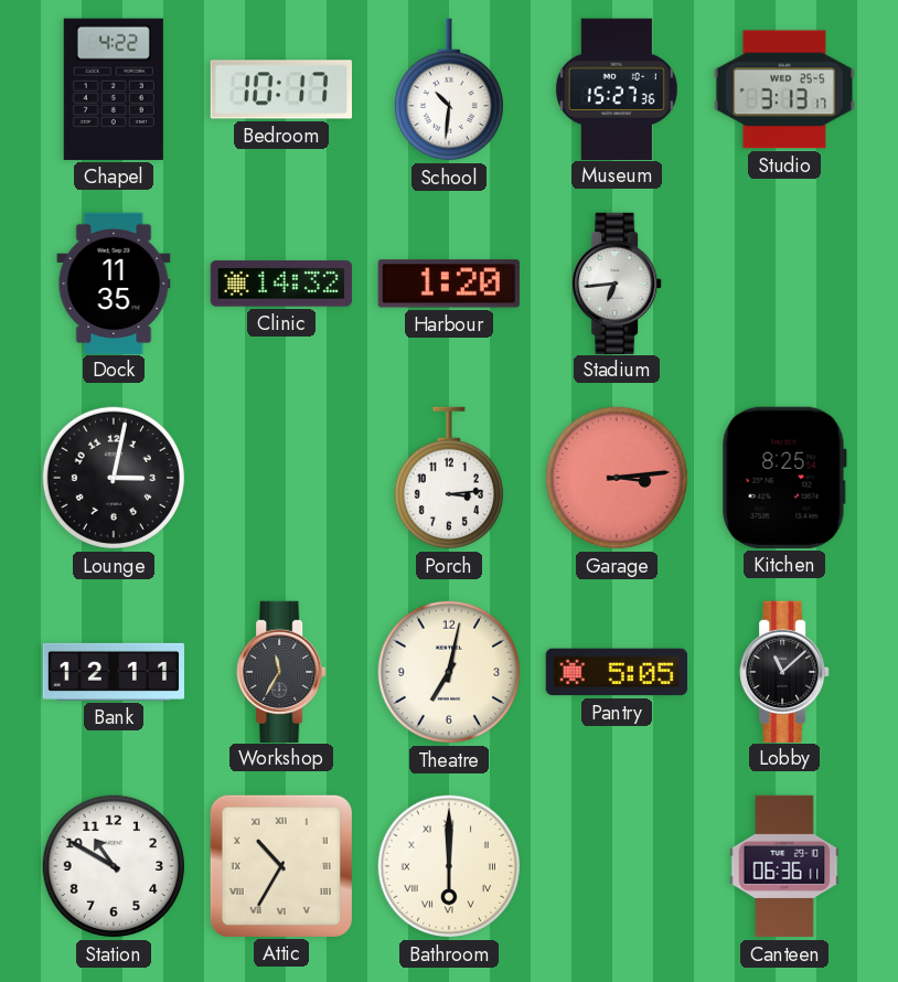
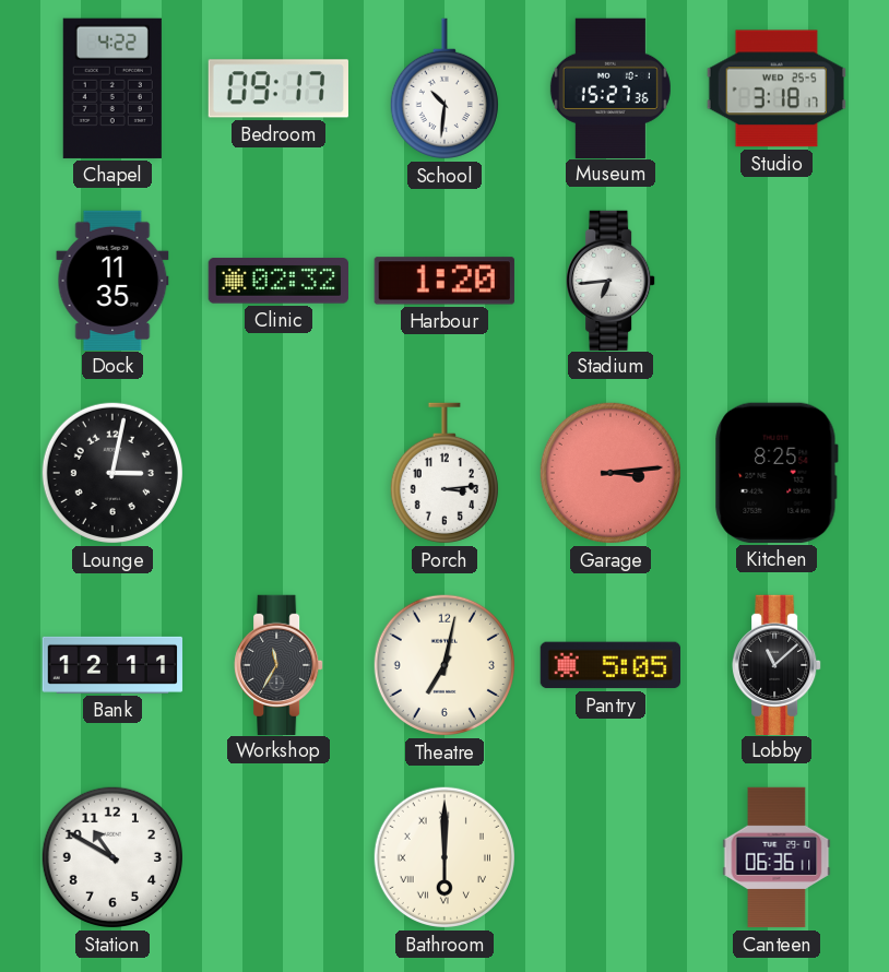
Bedroom: 10:17 -> 09:17
Studio: 3:13 -> 3:18
Clinic: 14:32 -> 02:32
Attic: 10:35 -> none
